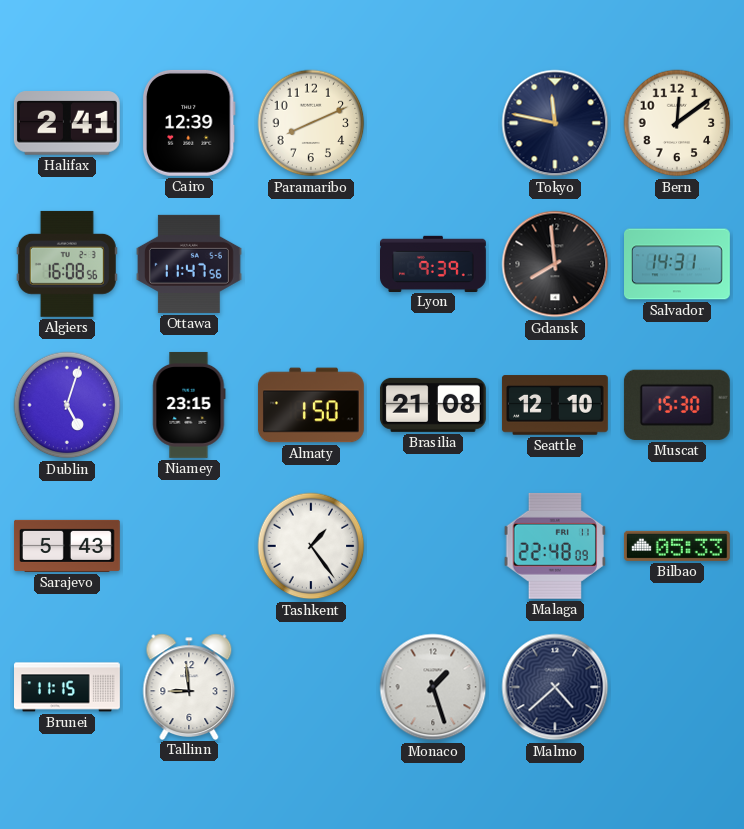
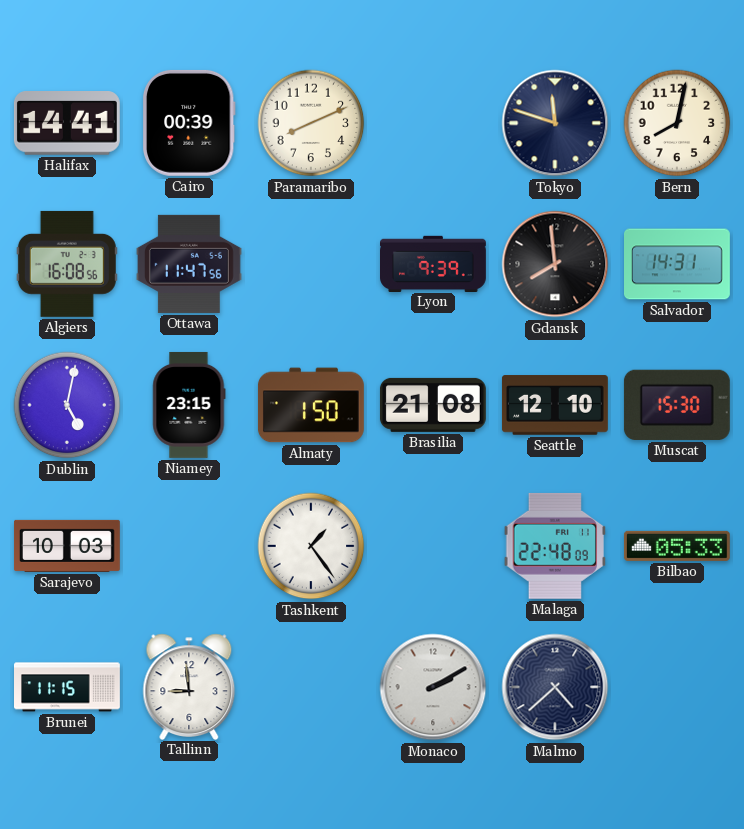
Halifax: 2:41 -> 14:41
Cairo: 12:39 -> 00:39
Tokyo: 11:47 -> 11:48
Bern: 12:09 -> 8:02
Dublin: 5:03 -> 5:02
Sarajevo: 5:43 -> 10:03
Monaco: 1:27 -> 2:10
